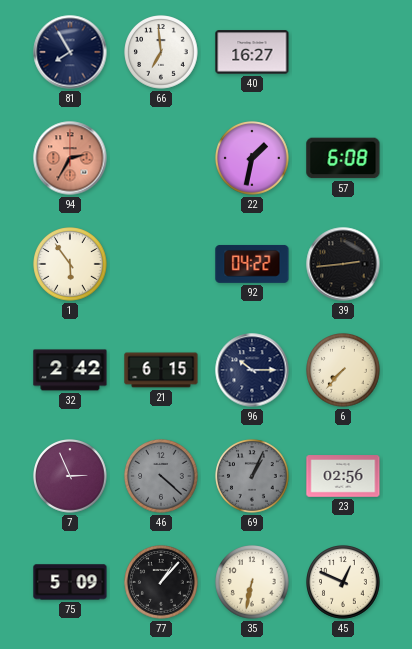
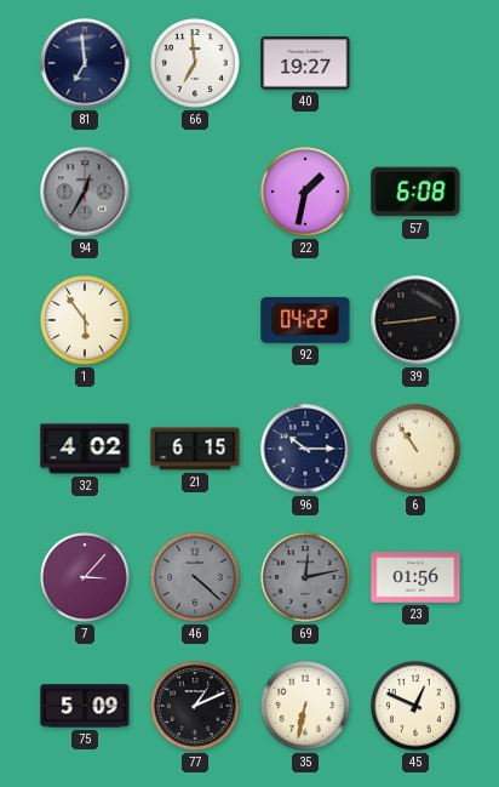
81: 7:55 -> 6:59
40: 16:27 -> 19:27
94: 2:35 -> 12:35
94 dial: salmon -> grey
32: 2:42 -> 4:02
6: 7:37 -> 10:54
7: 2:56 -> 3:07
69: 1:04 -> 12:13
23: 02:56 -> 01:56
77: 1:07 -> 1:11
